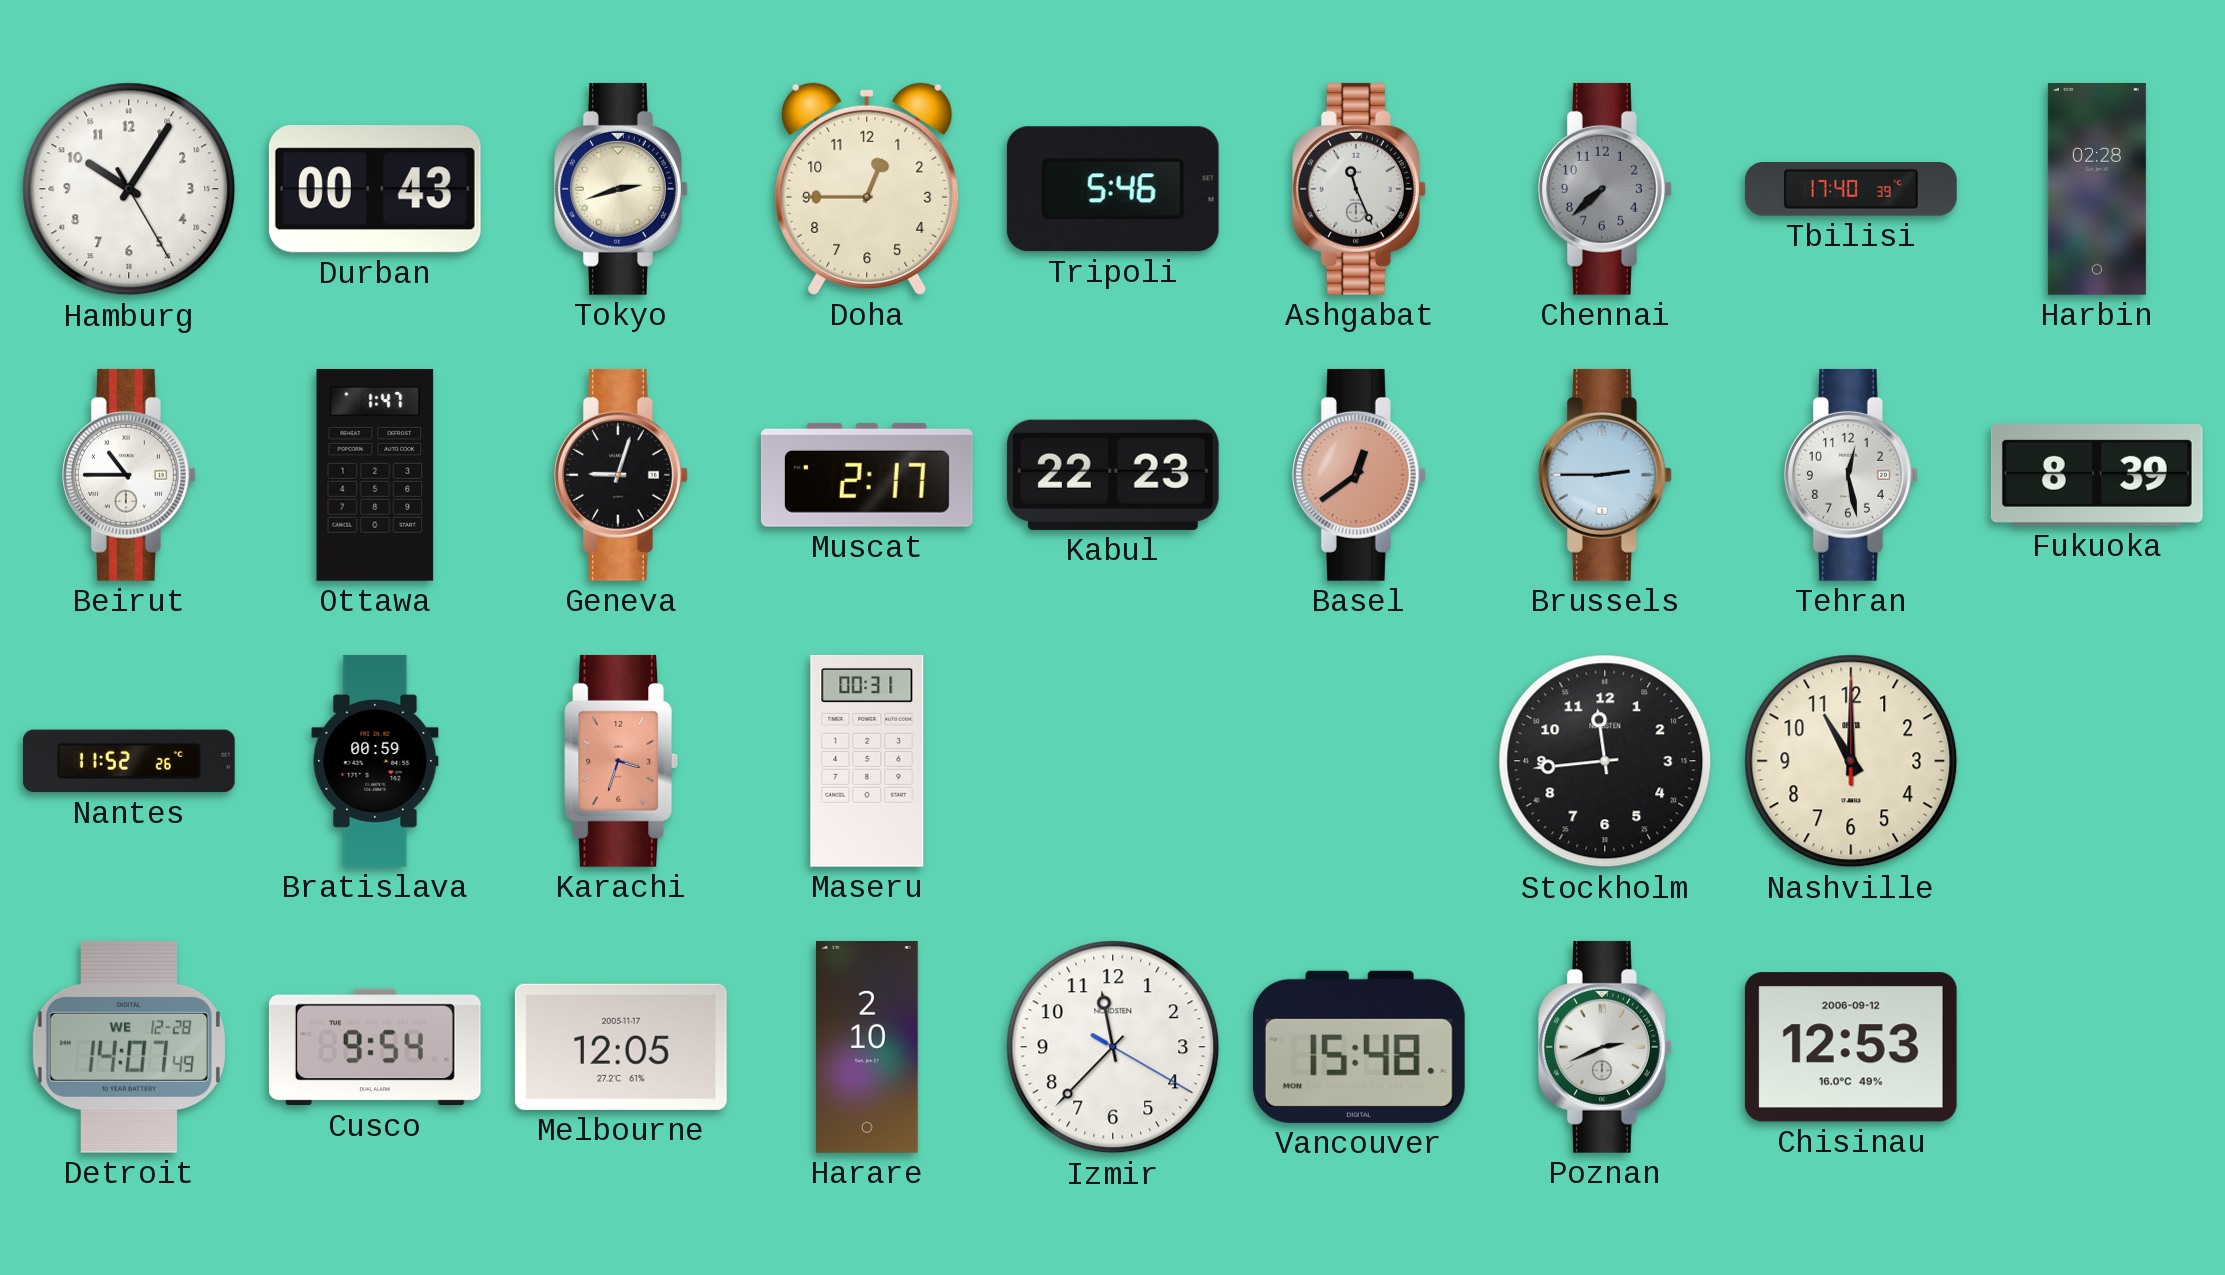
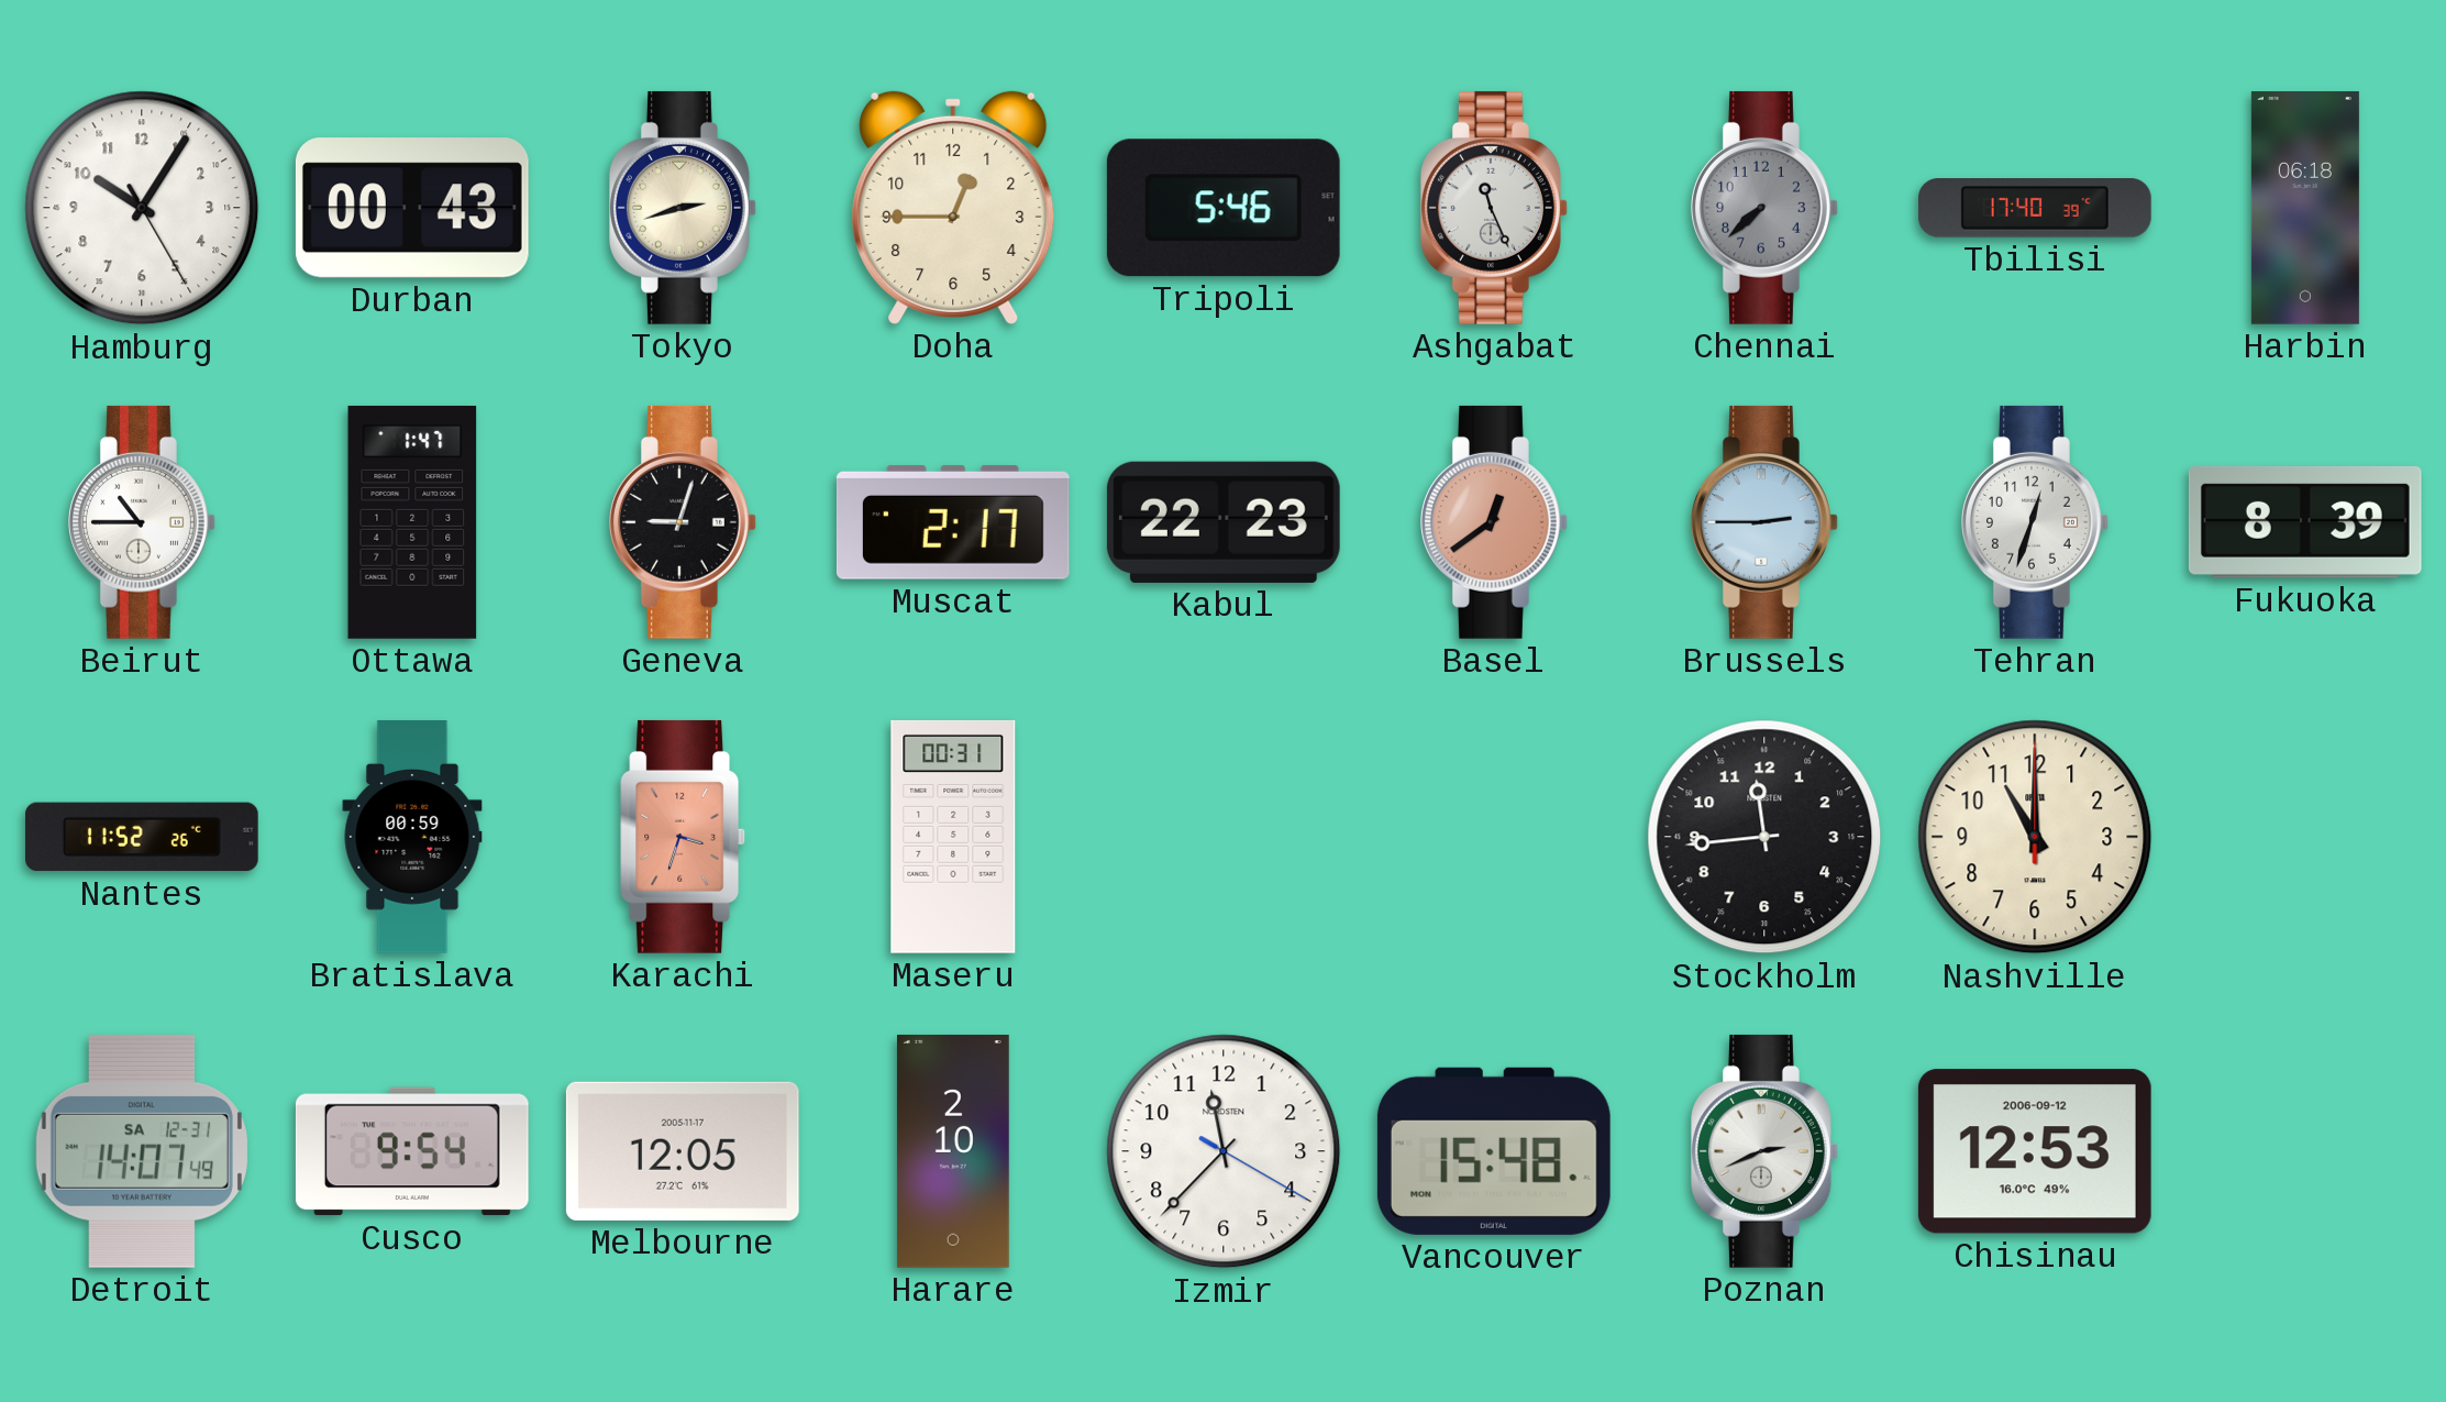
Harbin: 02:28 -> 06:18
Tehran: 12:28 -> 12:33
Detroit date: WE 12-28 -> SA 12-31
